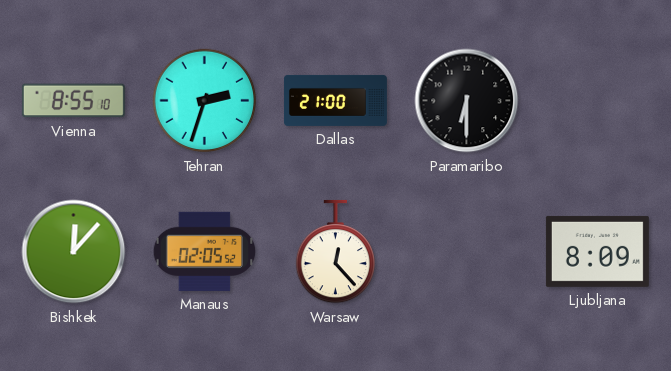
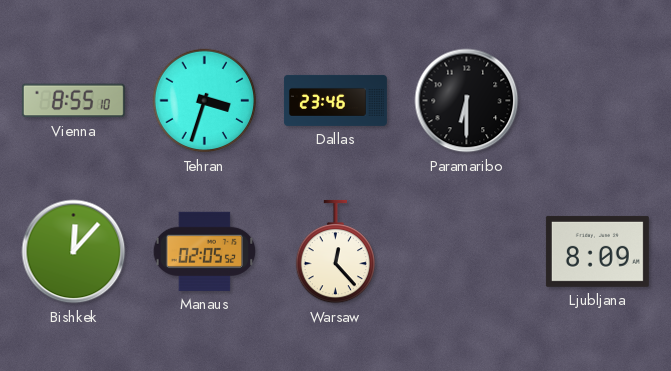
Tehran: 2:33 -> 3:33
Dallas: 21:00 -> 23:46
